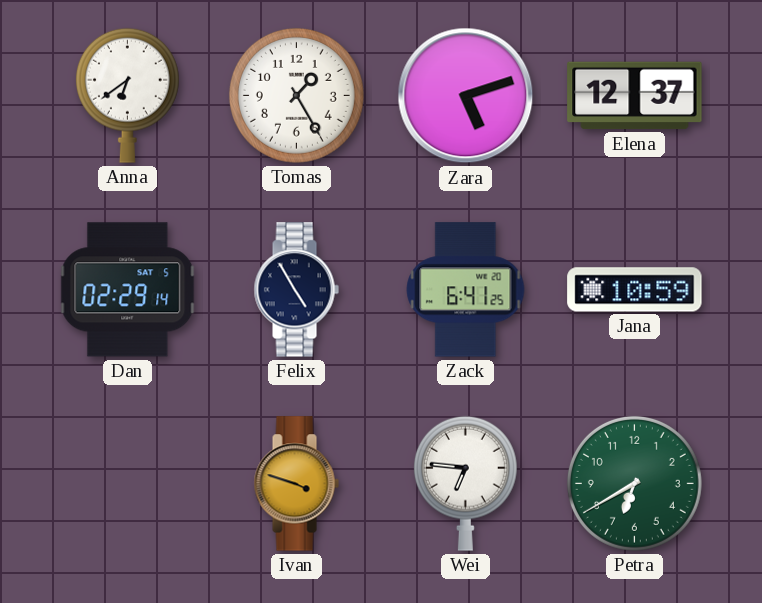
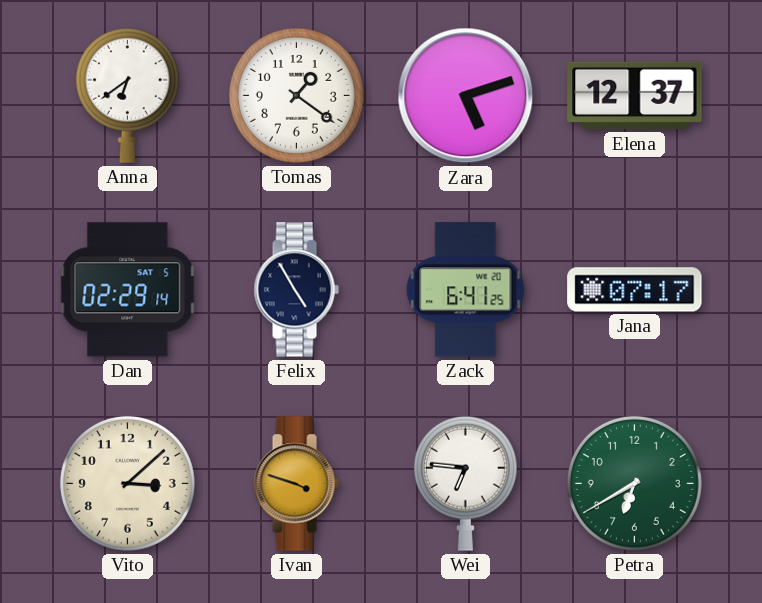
Tomas: 1:25 -> 1:21
Jana: 10:59 -> 07:17
Vito: none -> 3:08
